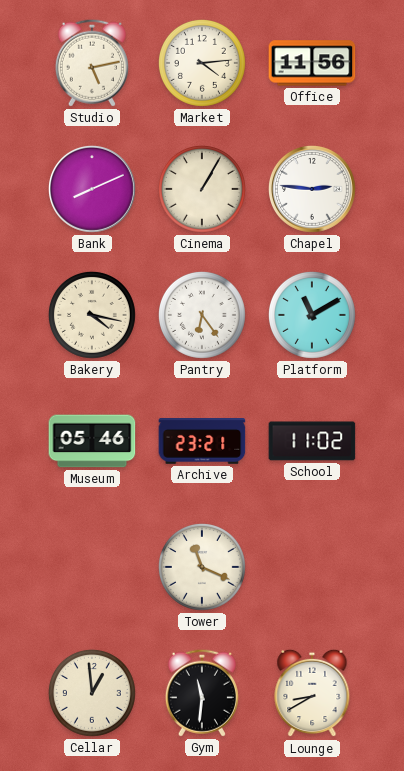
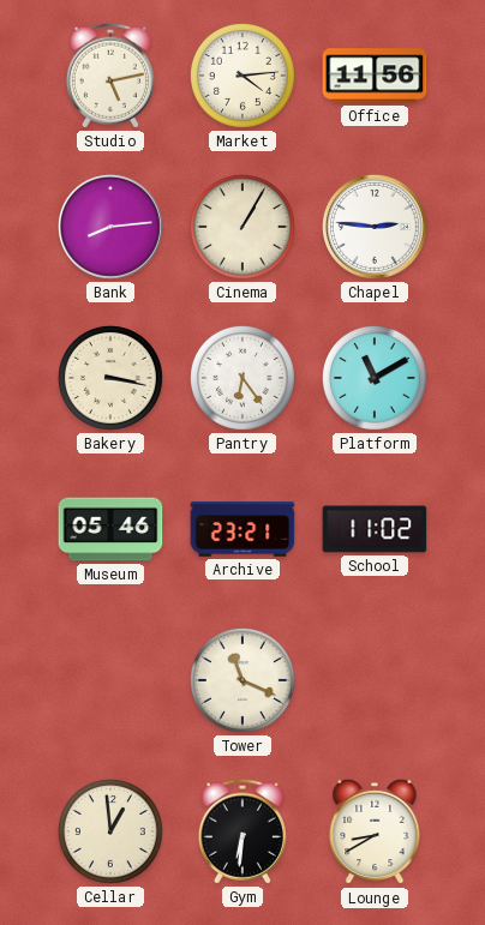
Bank: 8:11 -> 8:14
Bakery: 4:17 -> 3:17
Gym: 11:31 -> 6:31
